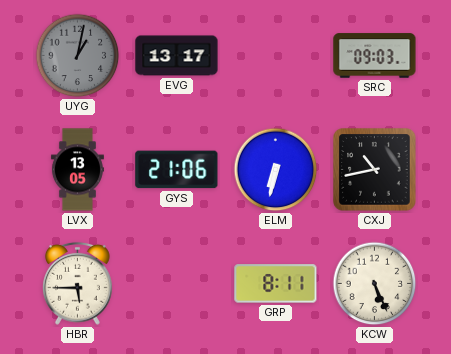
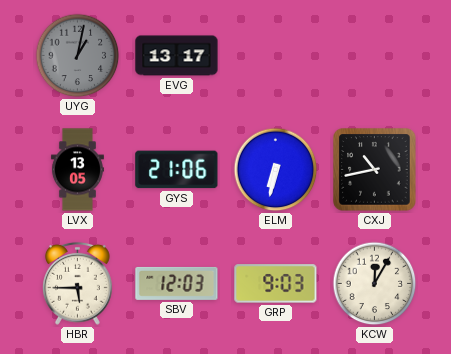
SRC: 09:03 -> none
SBV: none -> 12:03
GRP: 8:11 -> 9:03
KCW: 5:26 -> 12:05
